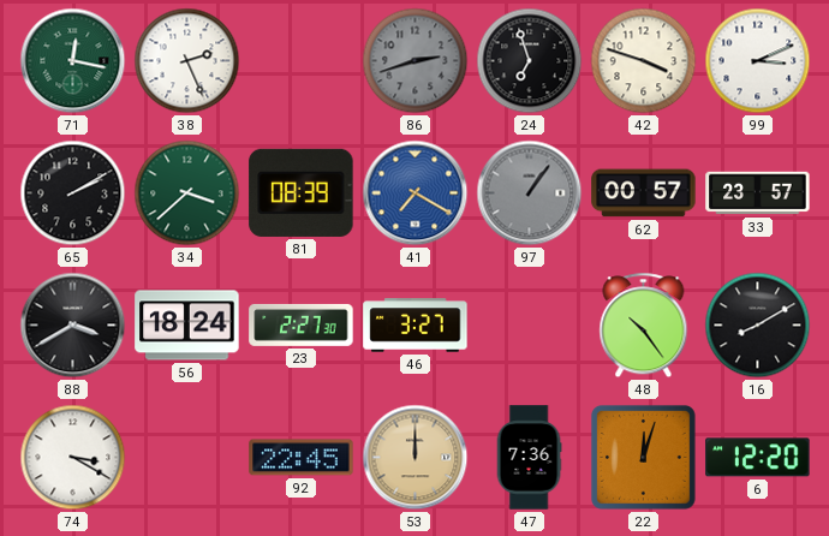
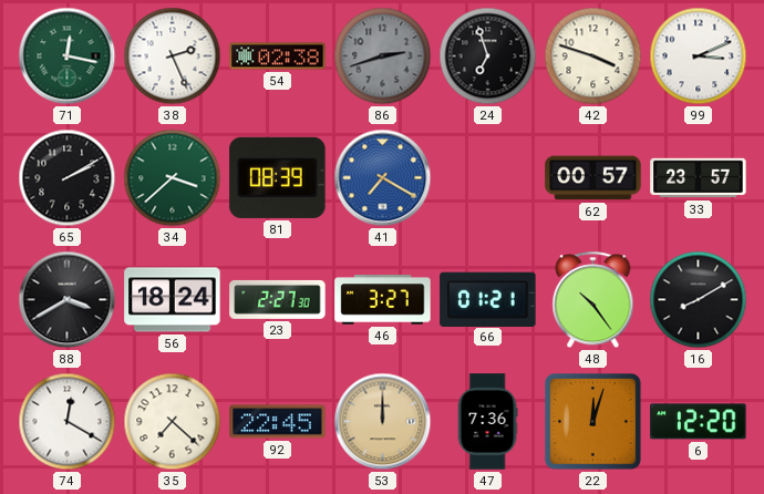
54: none -> 02:38
97: 1:06 -> none
66: none -> 01:21
74: 3:20 -> 12:20
35: none -> 7:22
